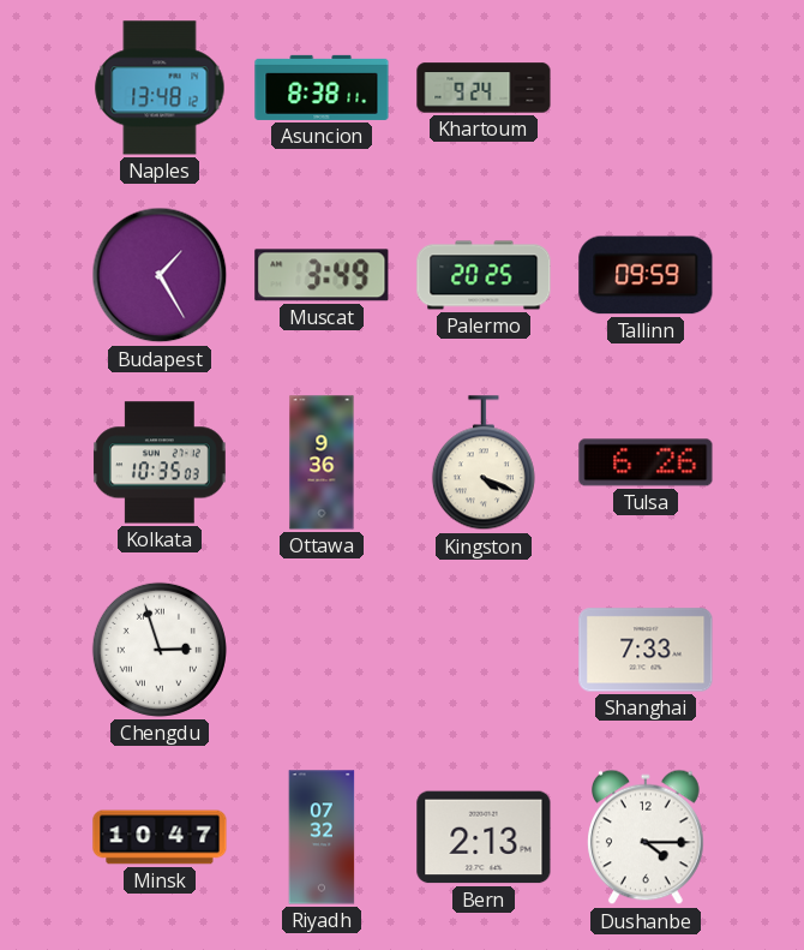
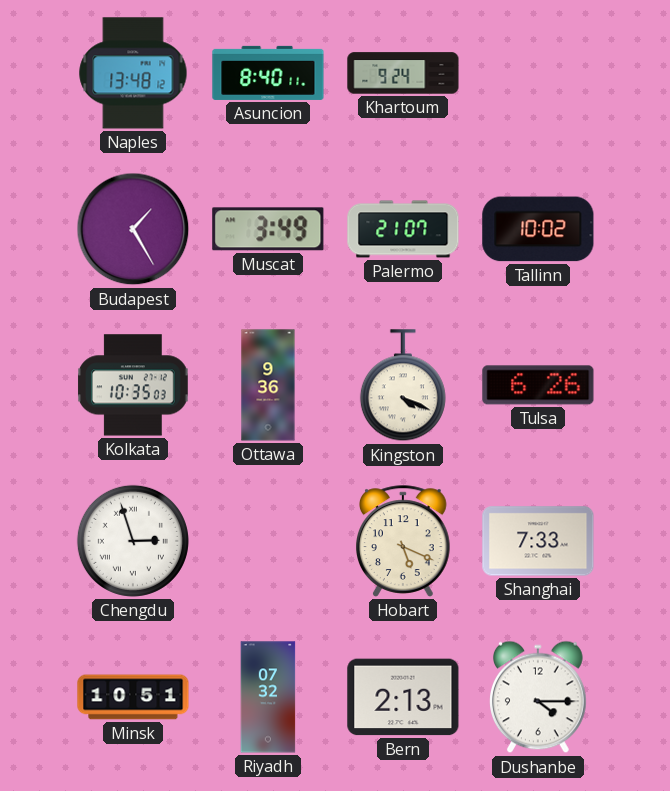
Asuncion: 8:38 -> 8:40
Palermo: 20:25 -> 21:07
Tallinn: 09:59 -> 10:02
Hobart: none -> 5:19
Minsk: 10:47 -> 10:51
